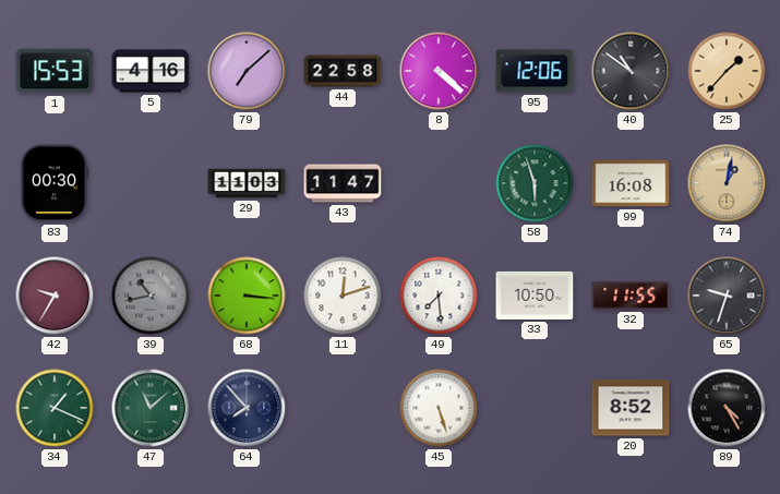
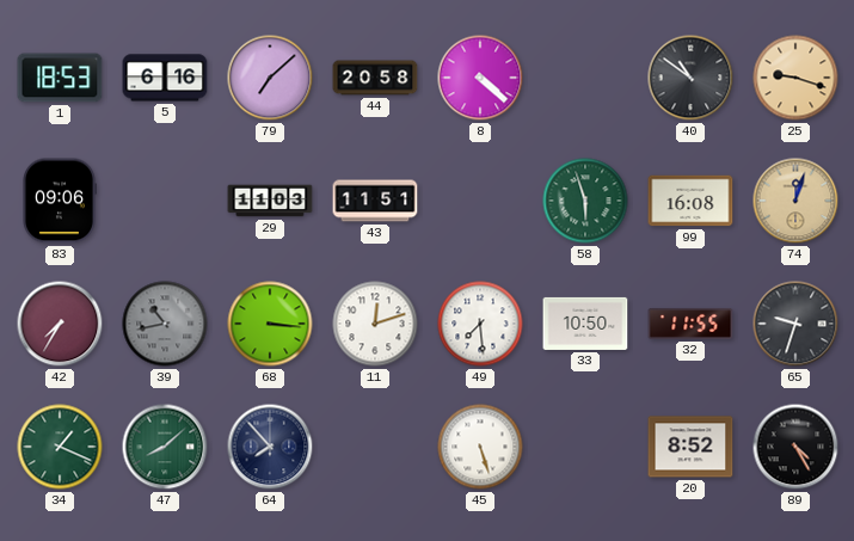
1: 15:53 -> 18:53
5: 4:16 -> 6:16
44: 22:58 -> 20:58
95: 12:06 -> none
25: 1:37 -> 9:18
83: 00:30 -> 09:06
43: 11:47 -> 11:51
74: 1:02 -> 12:03
42: 9:35 -> 7:35
47: 11:08 -> 8:08
